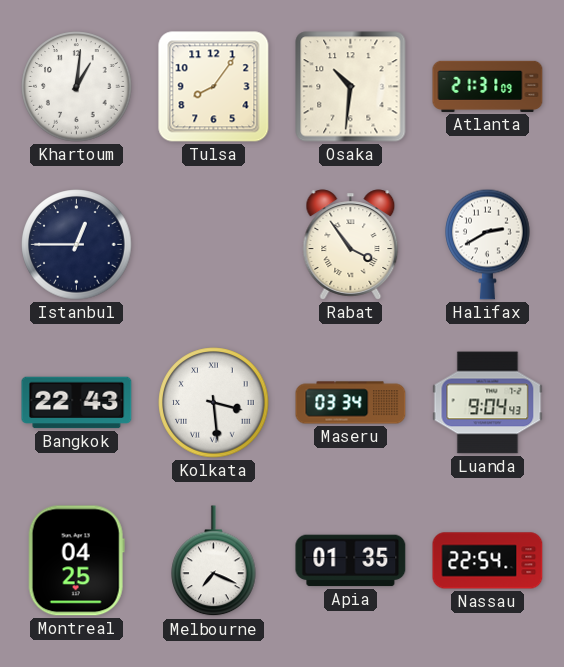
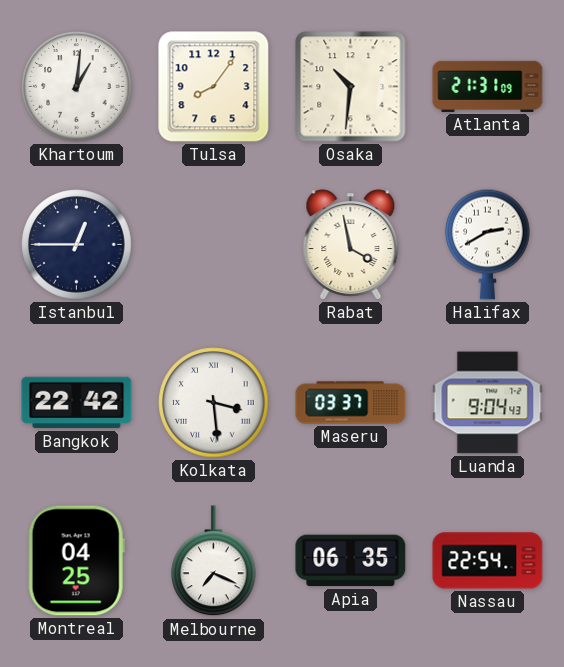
Rabat: 3:54 -> 3:58
Bangkok: 22:43 -> 22:42
Maseru: 03:34 -> 03:37
Apia: 01:35 -> 06:35
